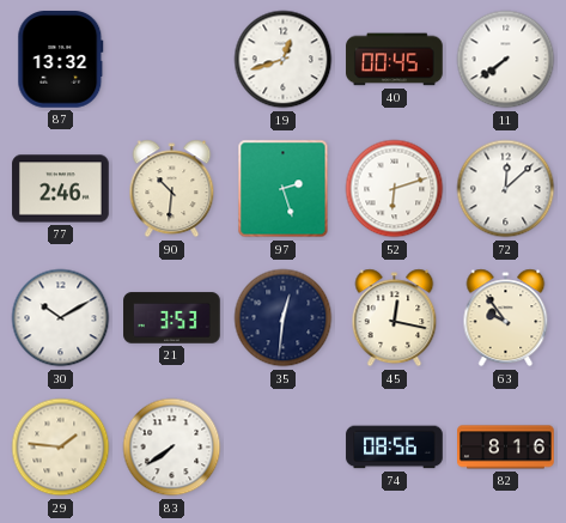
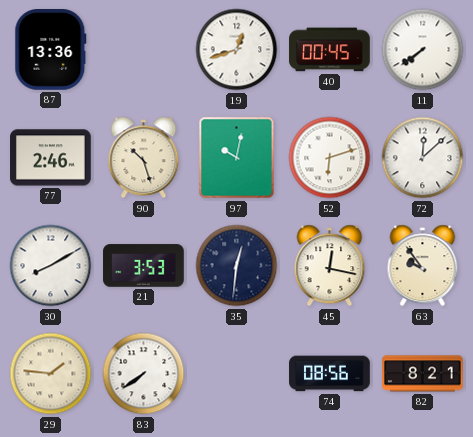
87: 13:32 -> 13:36
90: 10:31 -> 10:27
97: 2:27 -> 10:02
30: 10:10 -> 8:10
82: 8:16 -> 8:21
